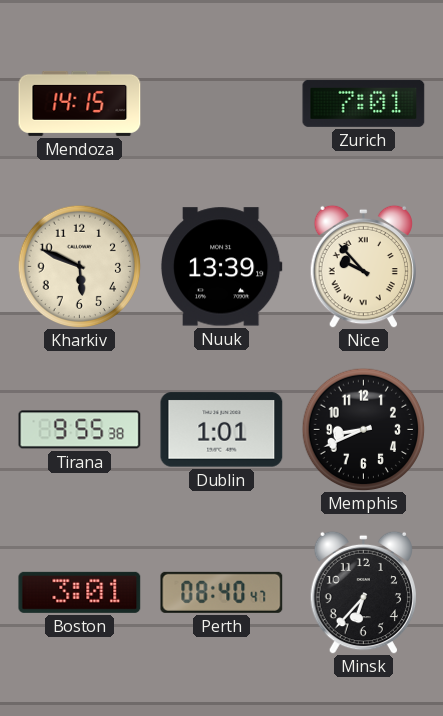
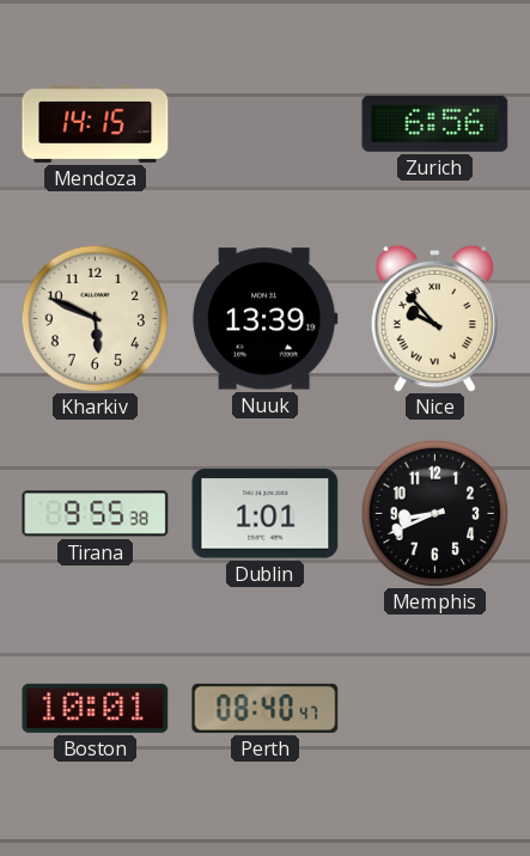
Zurich: 7:01 -> 6:56
Boston: 3:01 -> 10:01
Minsk: 6:37 -> none
